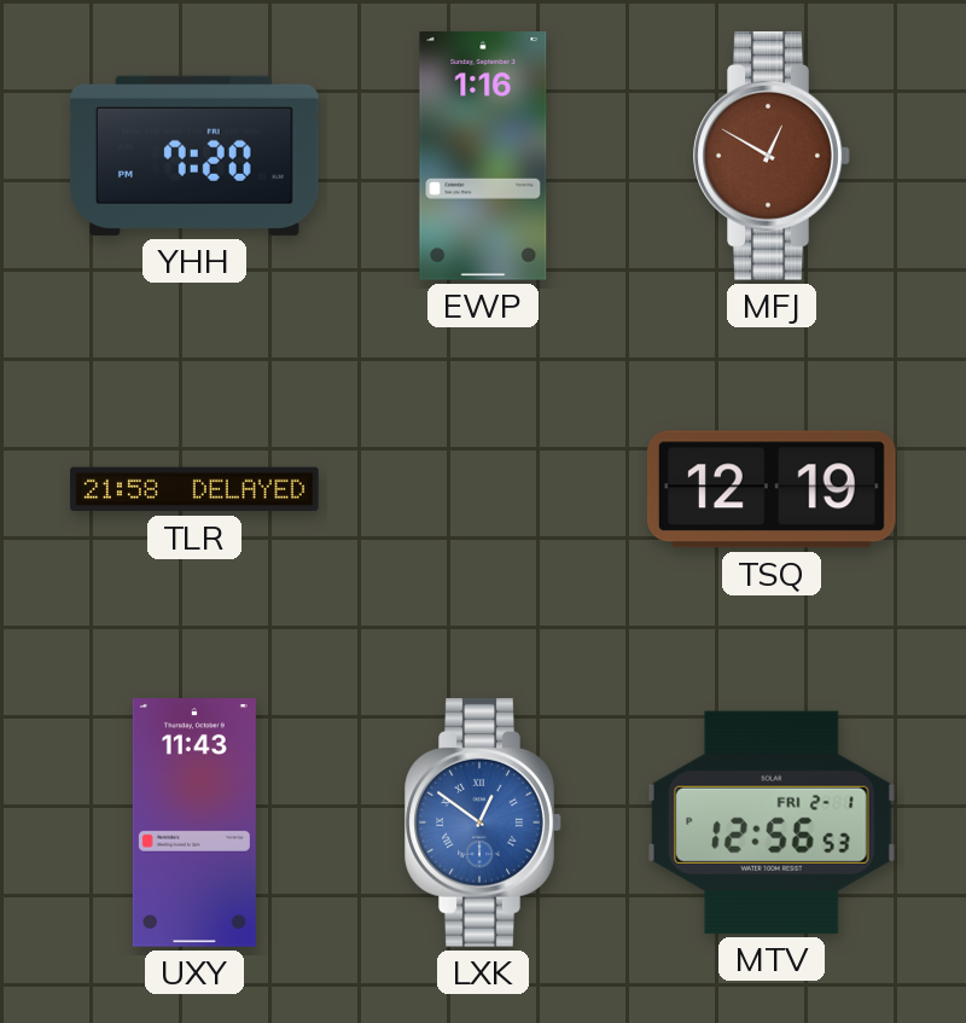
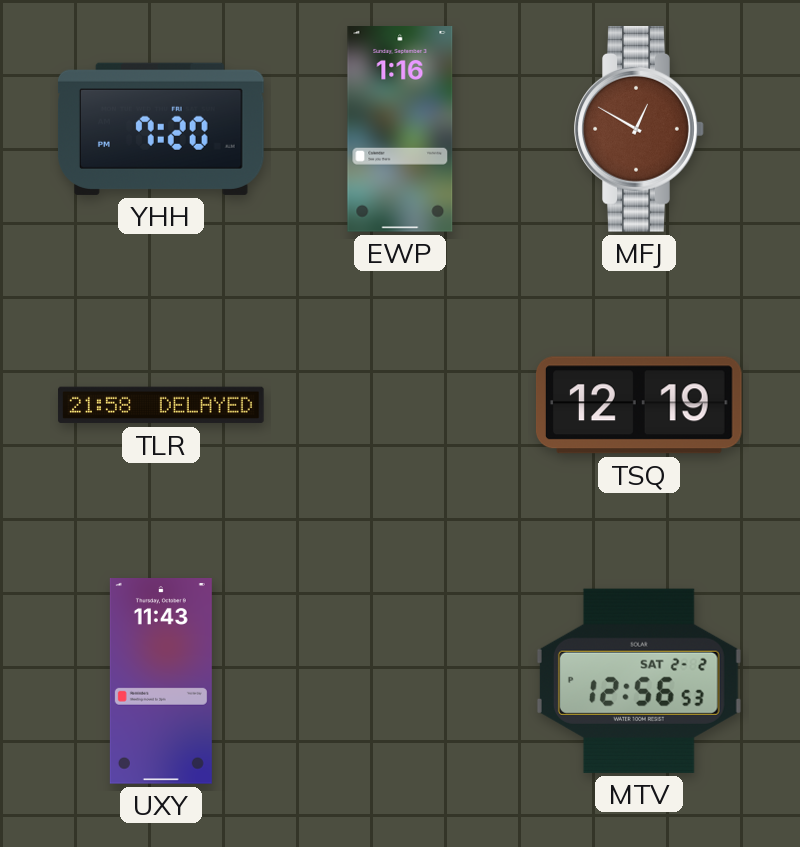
LXK: 12:51 -> none
MTV date: FRI 2-1 -> SAT 2-2
